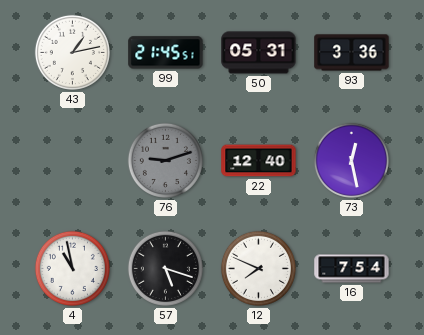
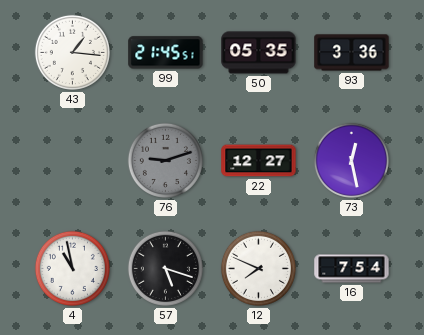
43: 1:13 -> 1:16
50: 05:31 -> 05:35
22: 12:40 -> 12:27
